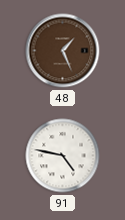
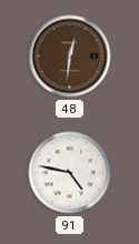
48: 1:26 -> 12:31
